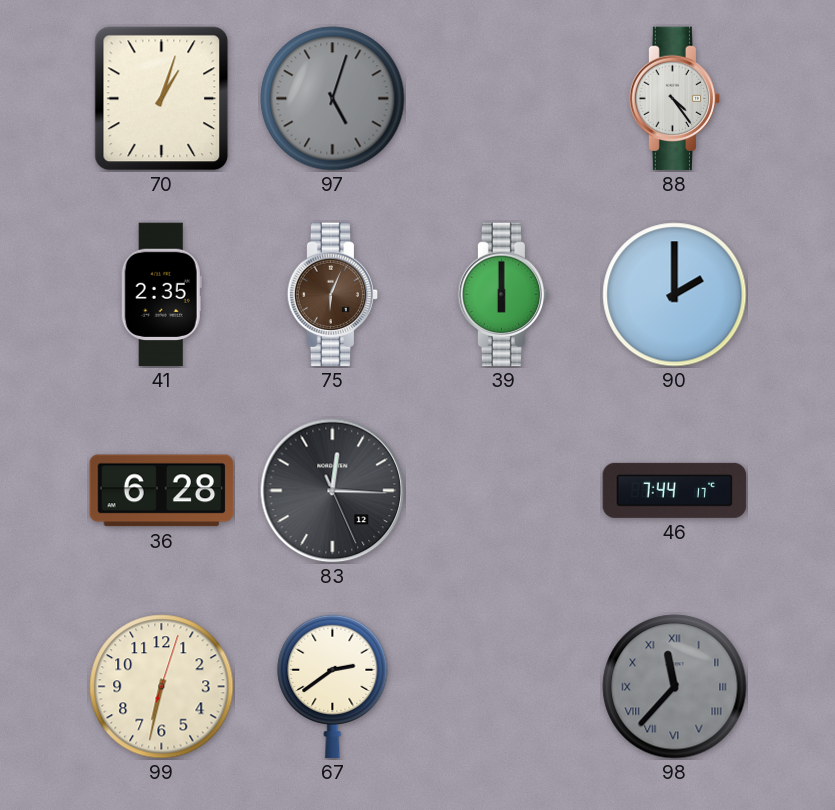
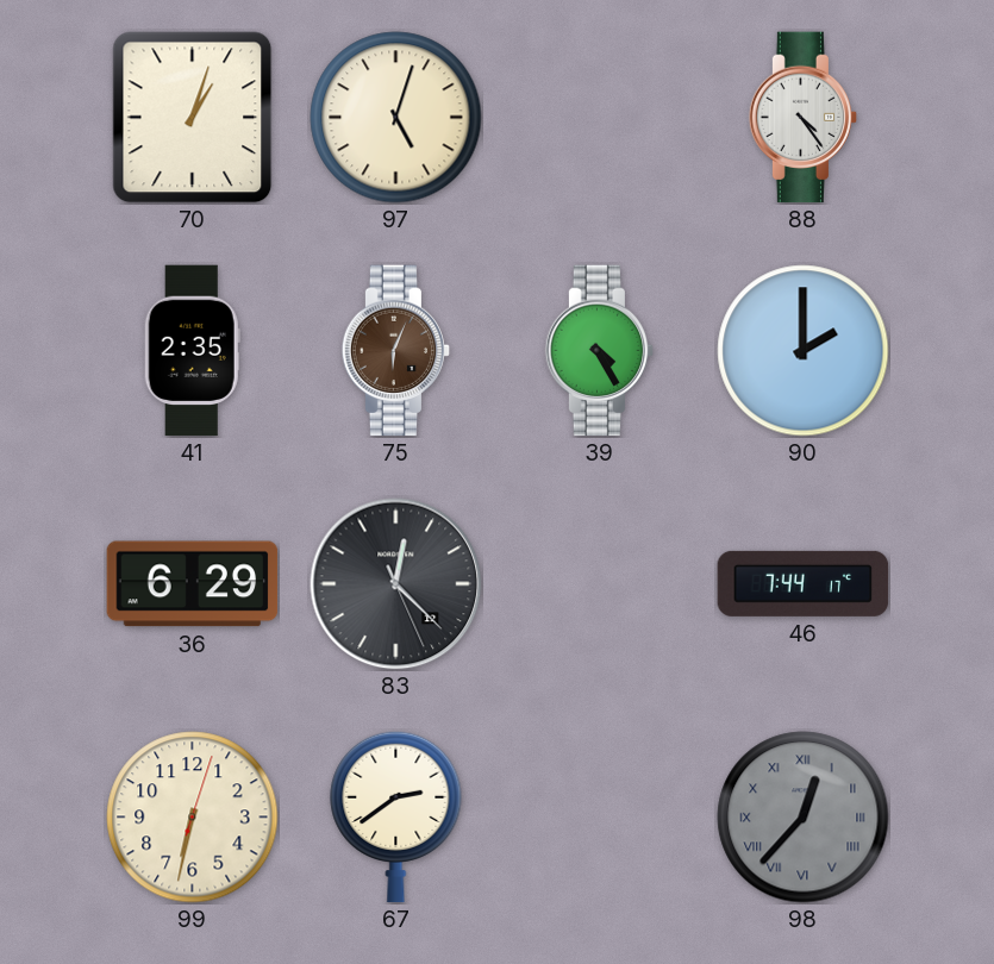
97 dial: grey -> cream
39: 6:00 -> 4:25
36: 6:28 -> 6:29
83: 12:15 -> 12:22
98: 11:37 -> 12:37
